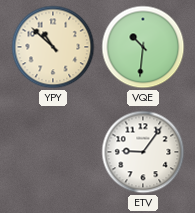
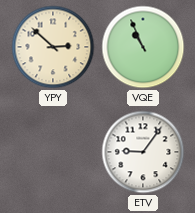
YPY: 10:52 -> 2:52
VQE: 10:31 -> 10:56
